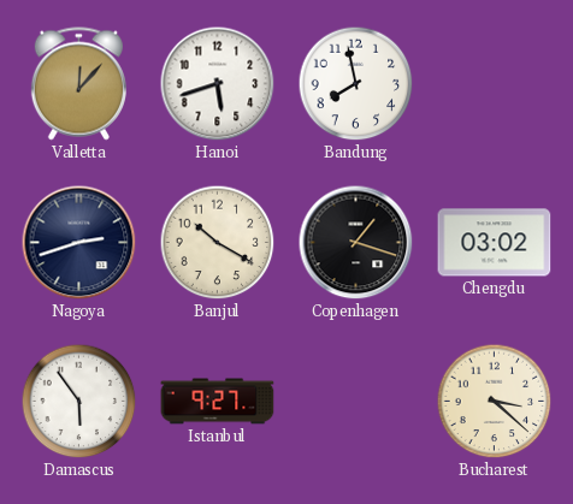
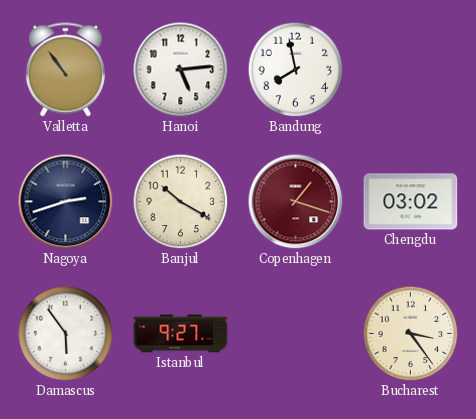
Valletta: 12:07 -> 10:54
Hanoi: 5:42 -> 5:14
Copenhagen dial: black -> burgundy
Bucharest: 3:22 -> 3:24
